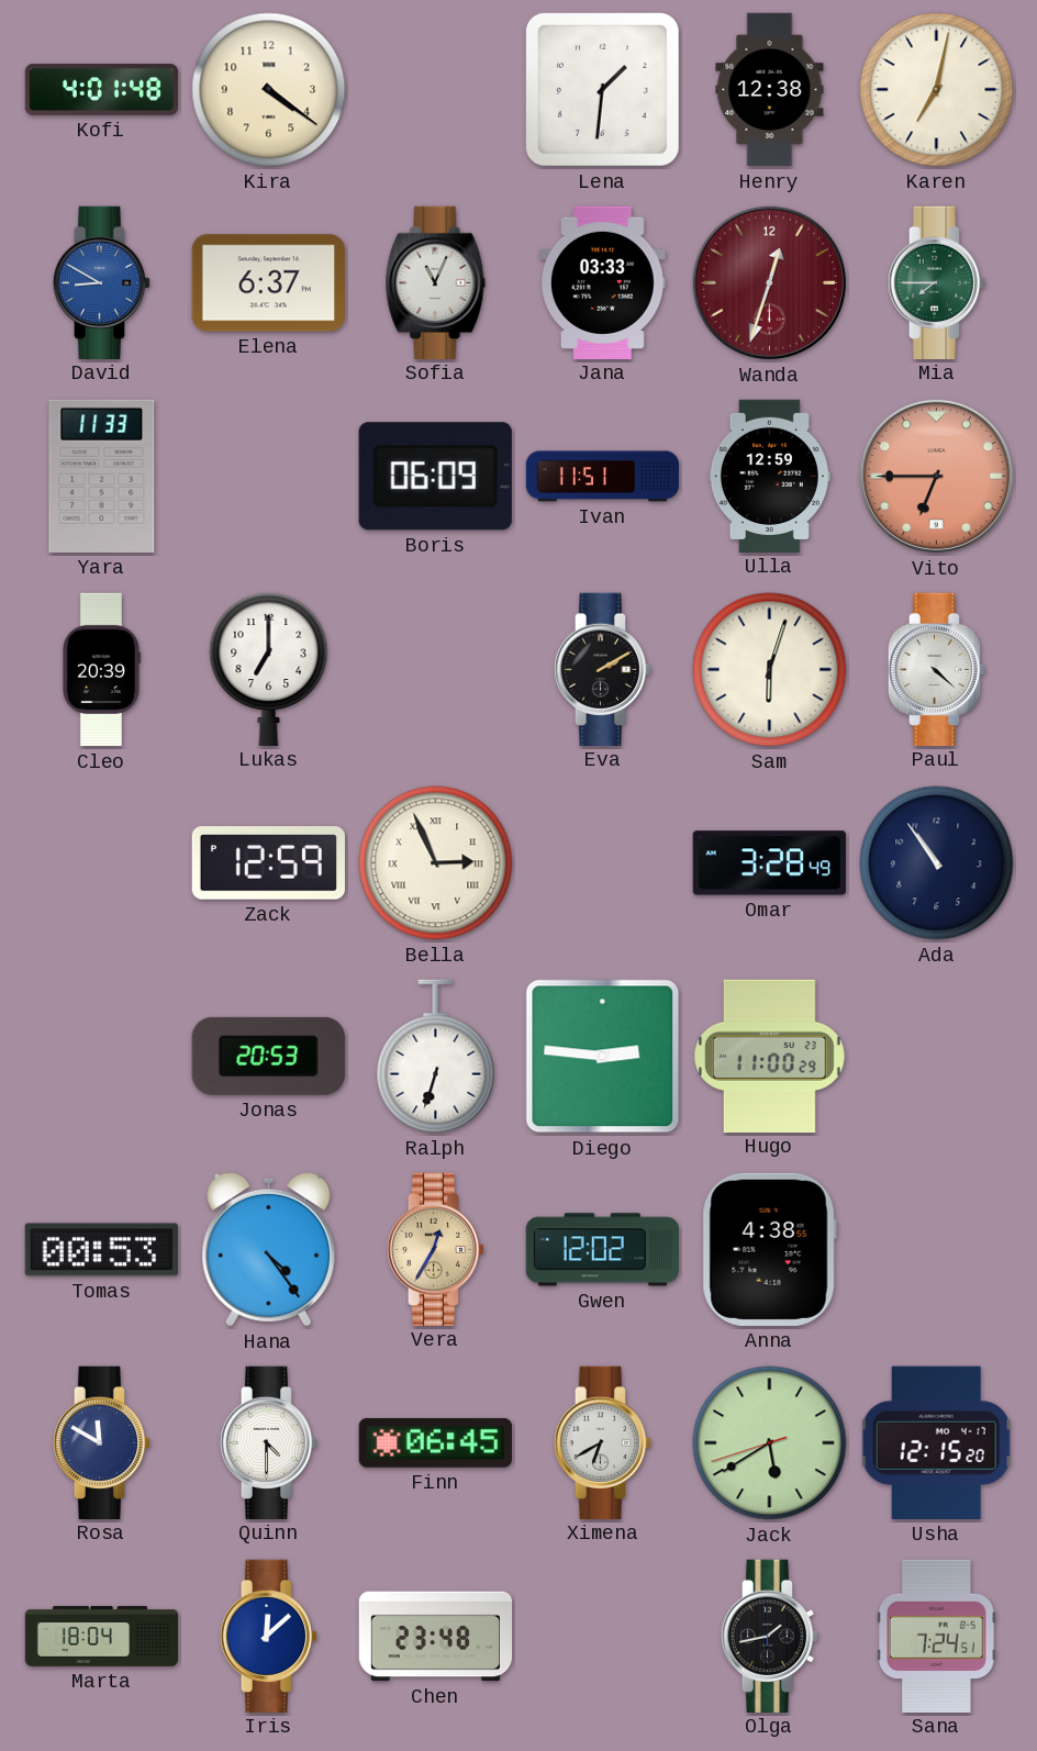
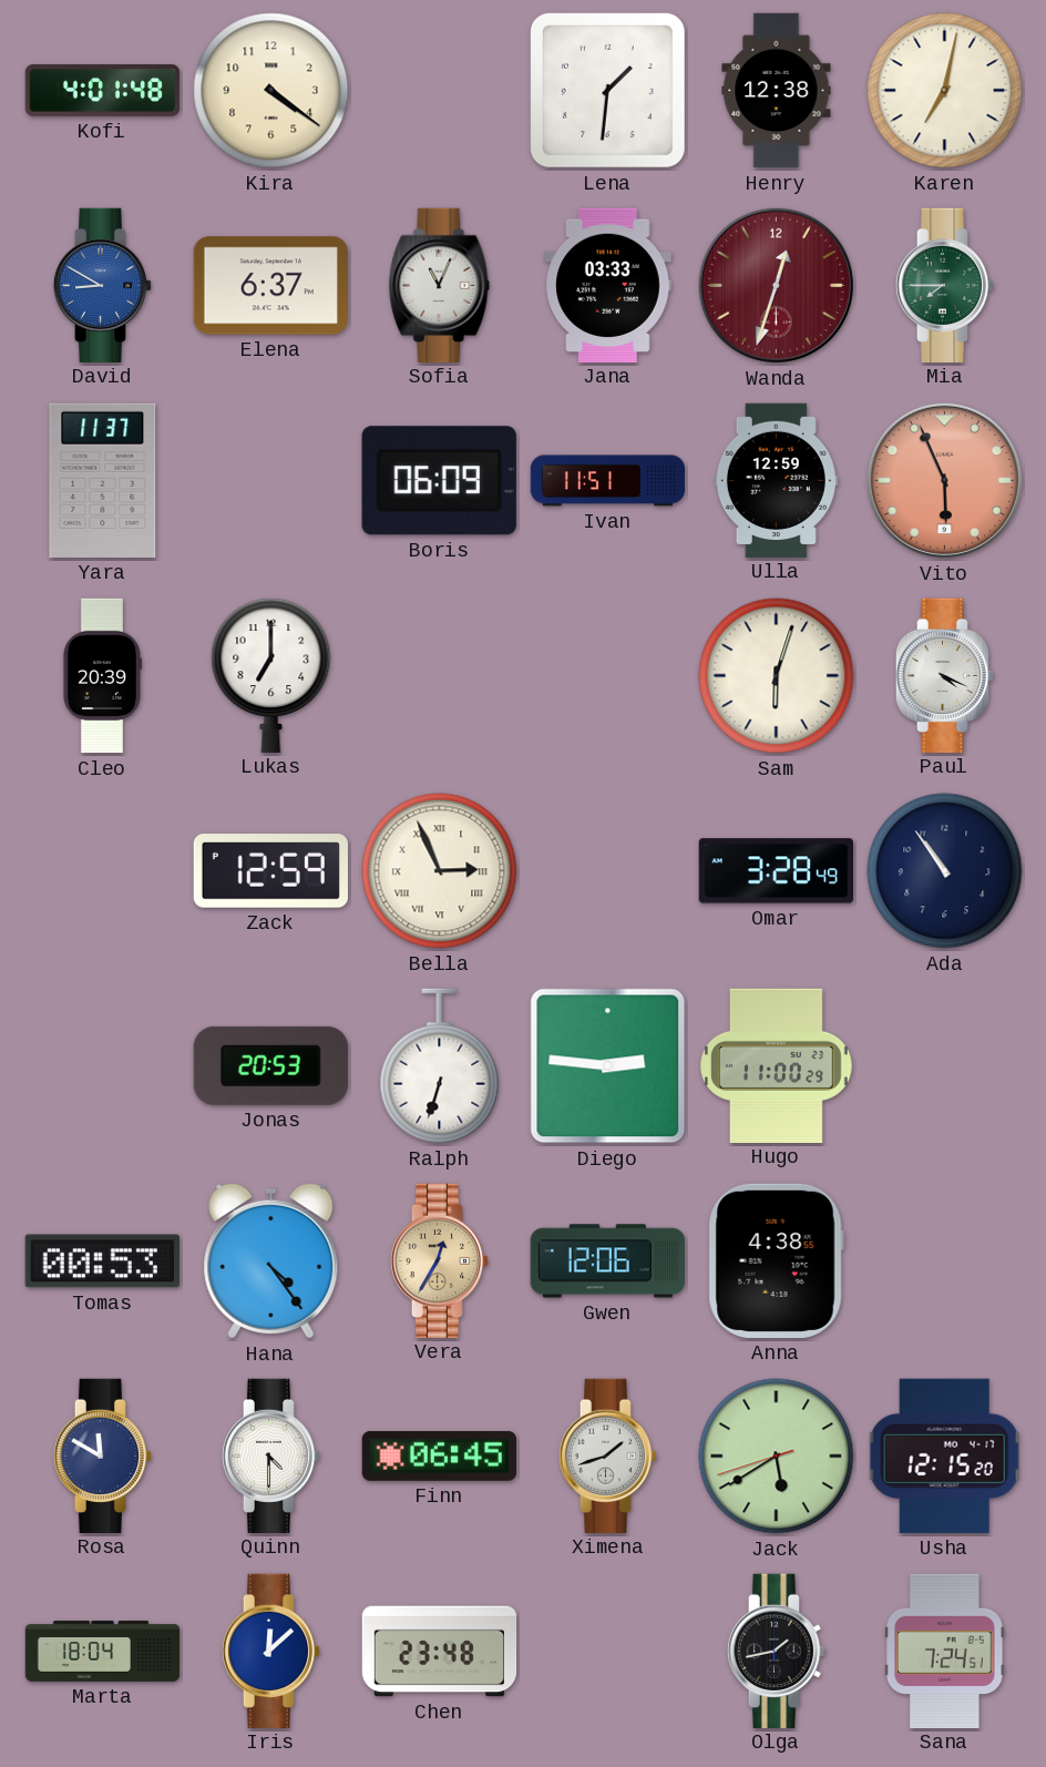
Yara: 11:33 -> 11:37
Vito: 6:45 -> 5:56
Eva: 2:10 -> none
Paul: 4:22 -> 4:19
Gwen: 12:02 -> 12:06
Ximena: 6:40 -> 1:42
